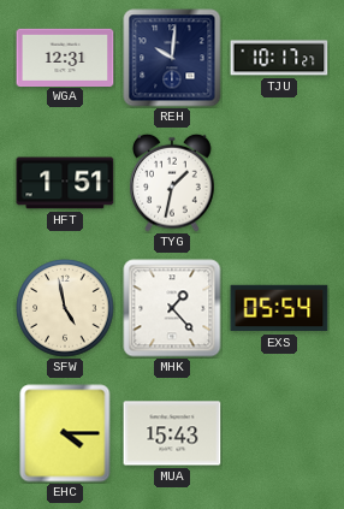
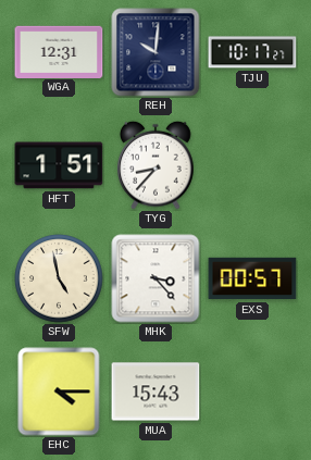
TYG: 1:32 -> 8:37
MHK: 1:23 -> 3:23
EXS: 05:54 -> 00:57
